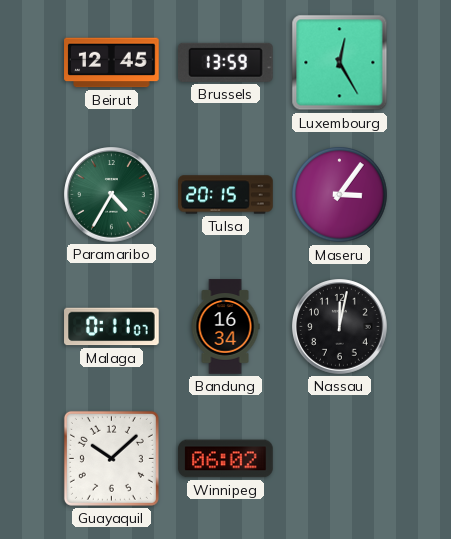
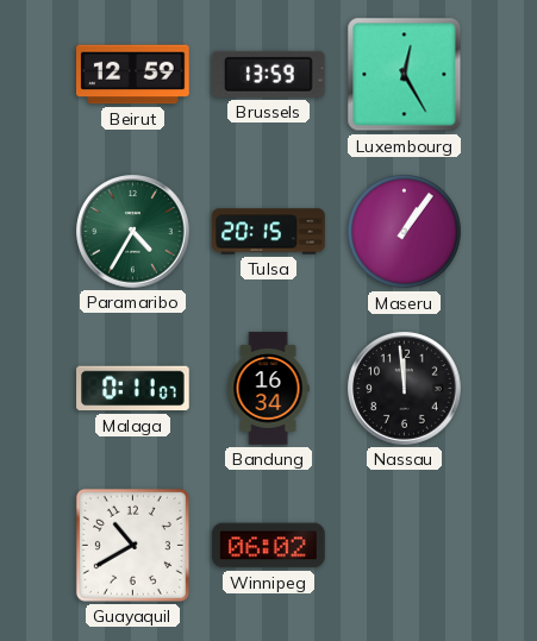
Beirut: 12:45 -> 12:59
Maseru: 3:06 -> 1:06
Nassau: 12:02 -> 11:59
Guayaquil: 10:08 -> 10:40
